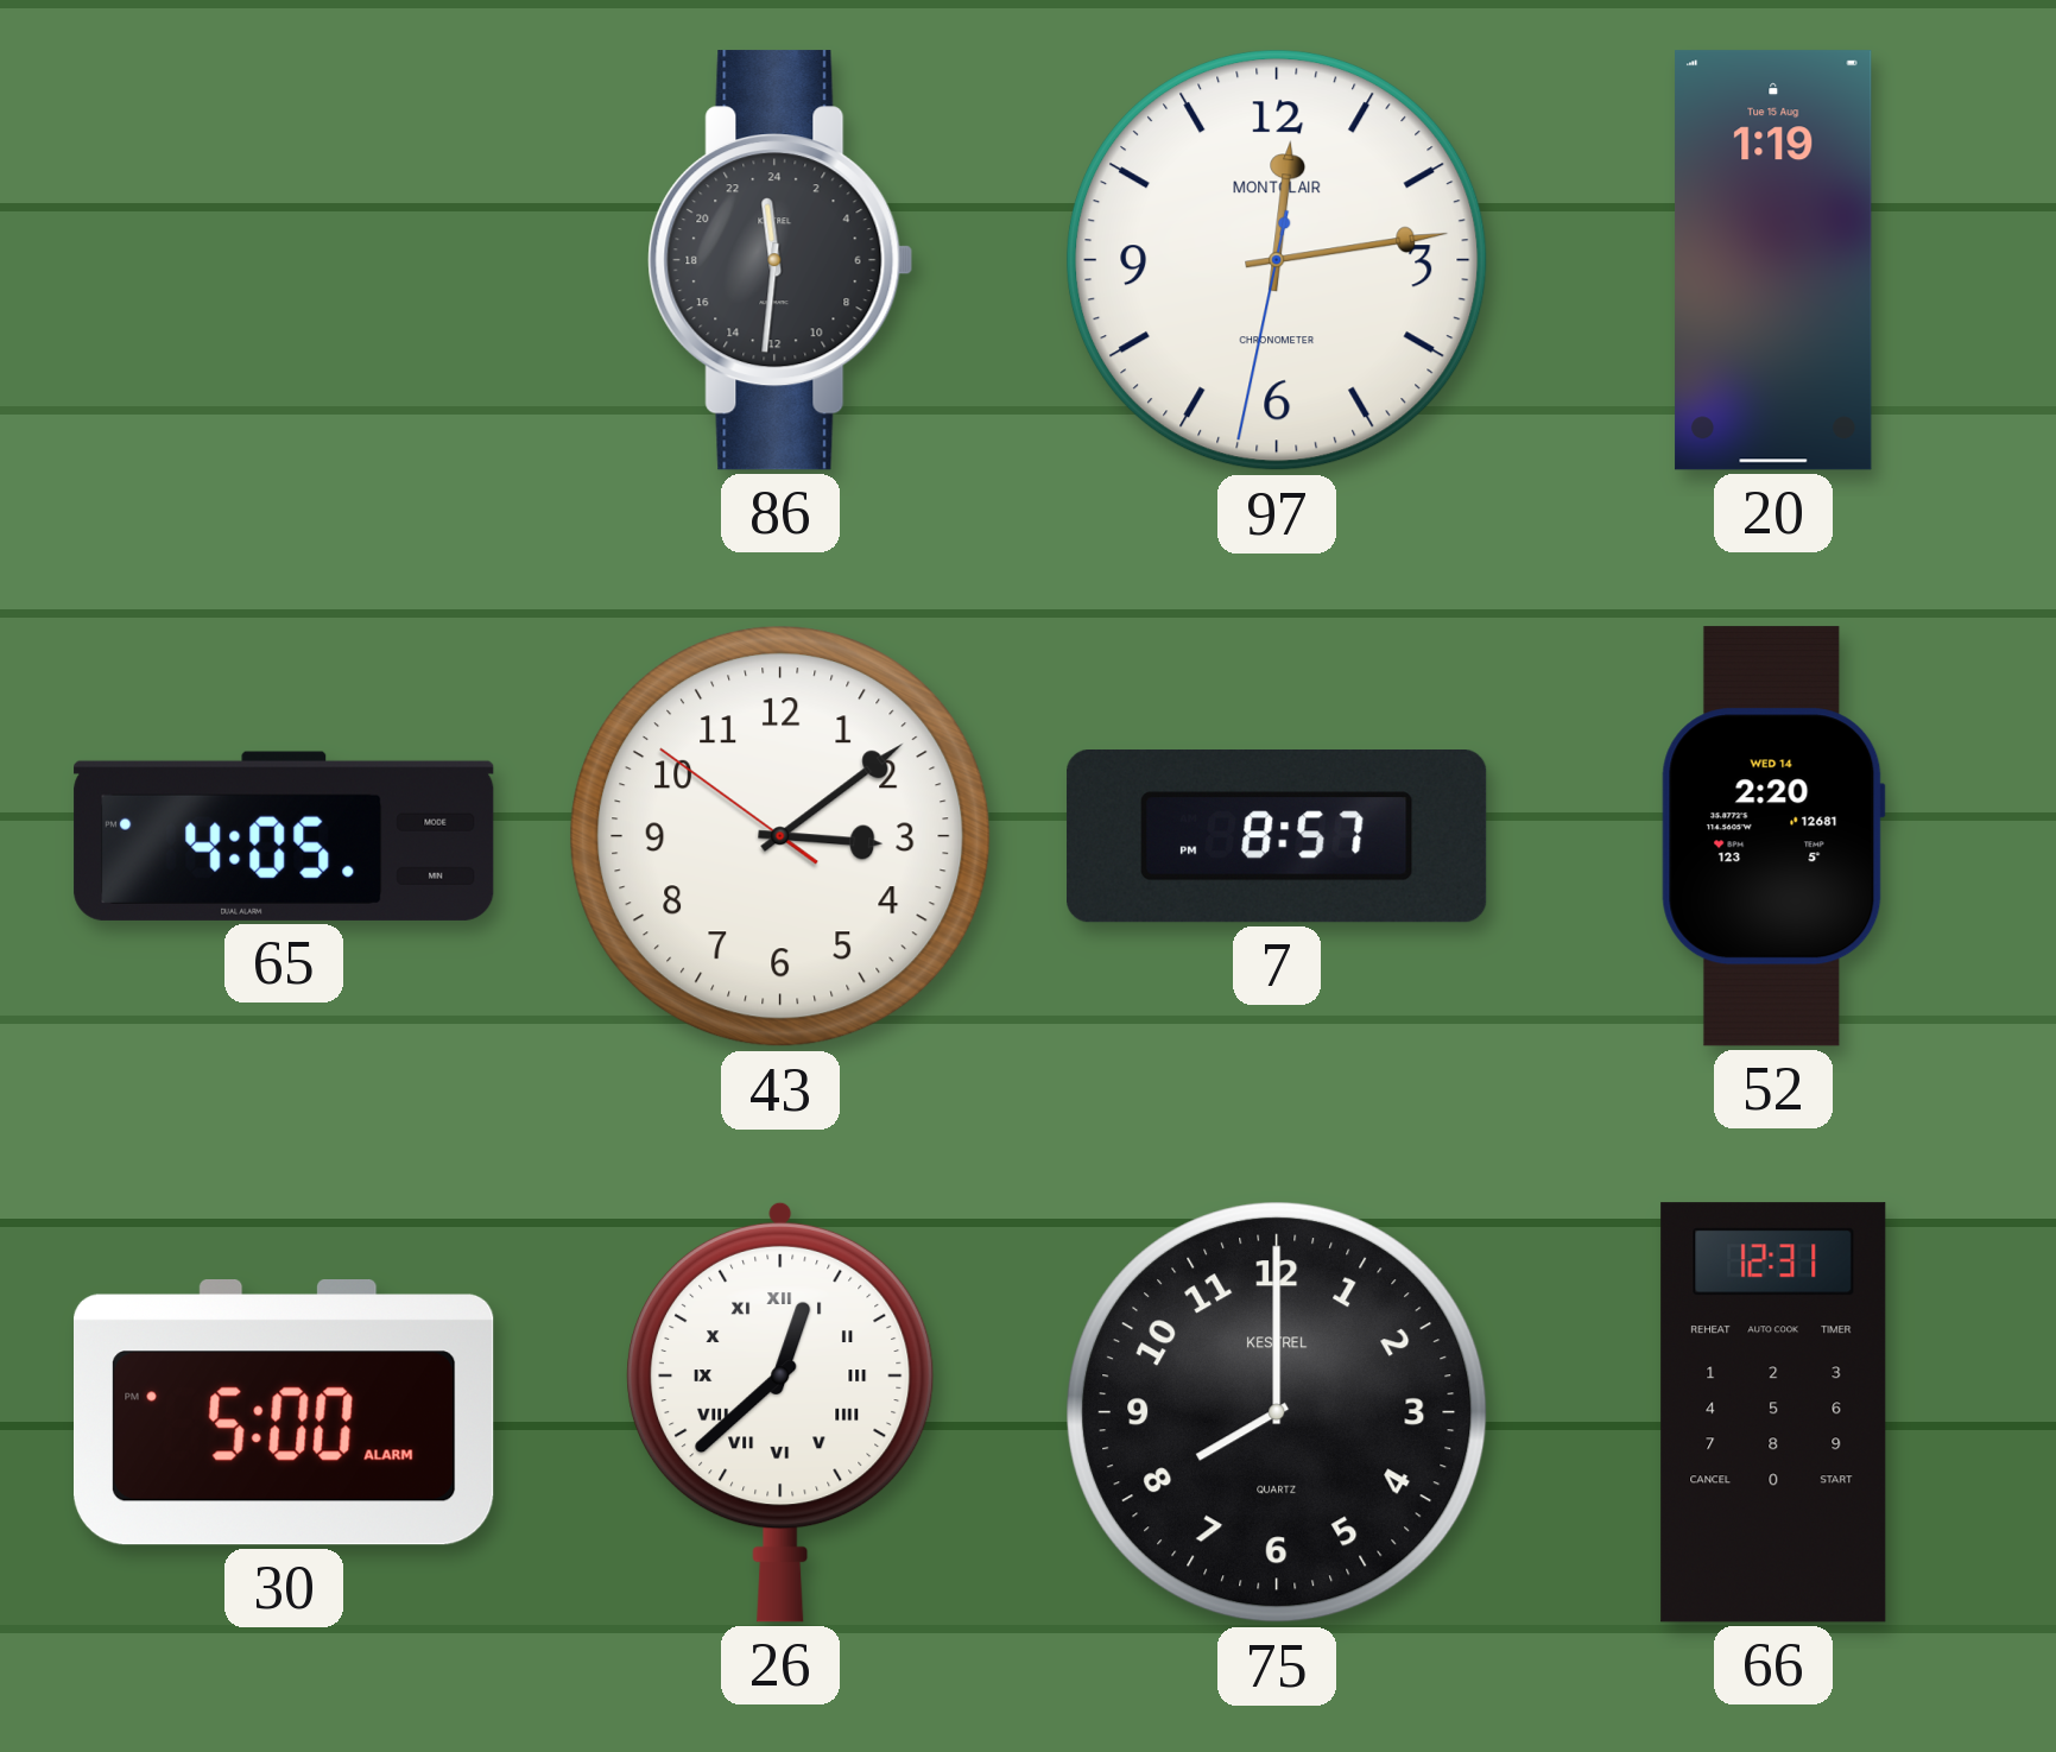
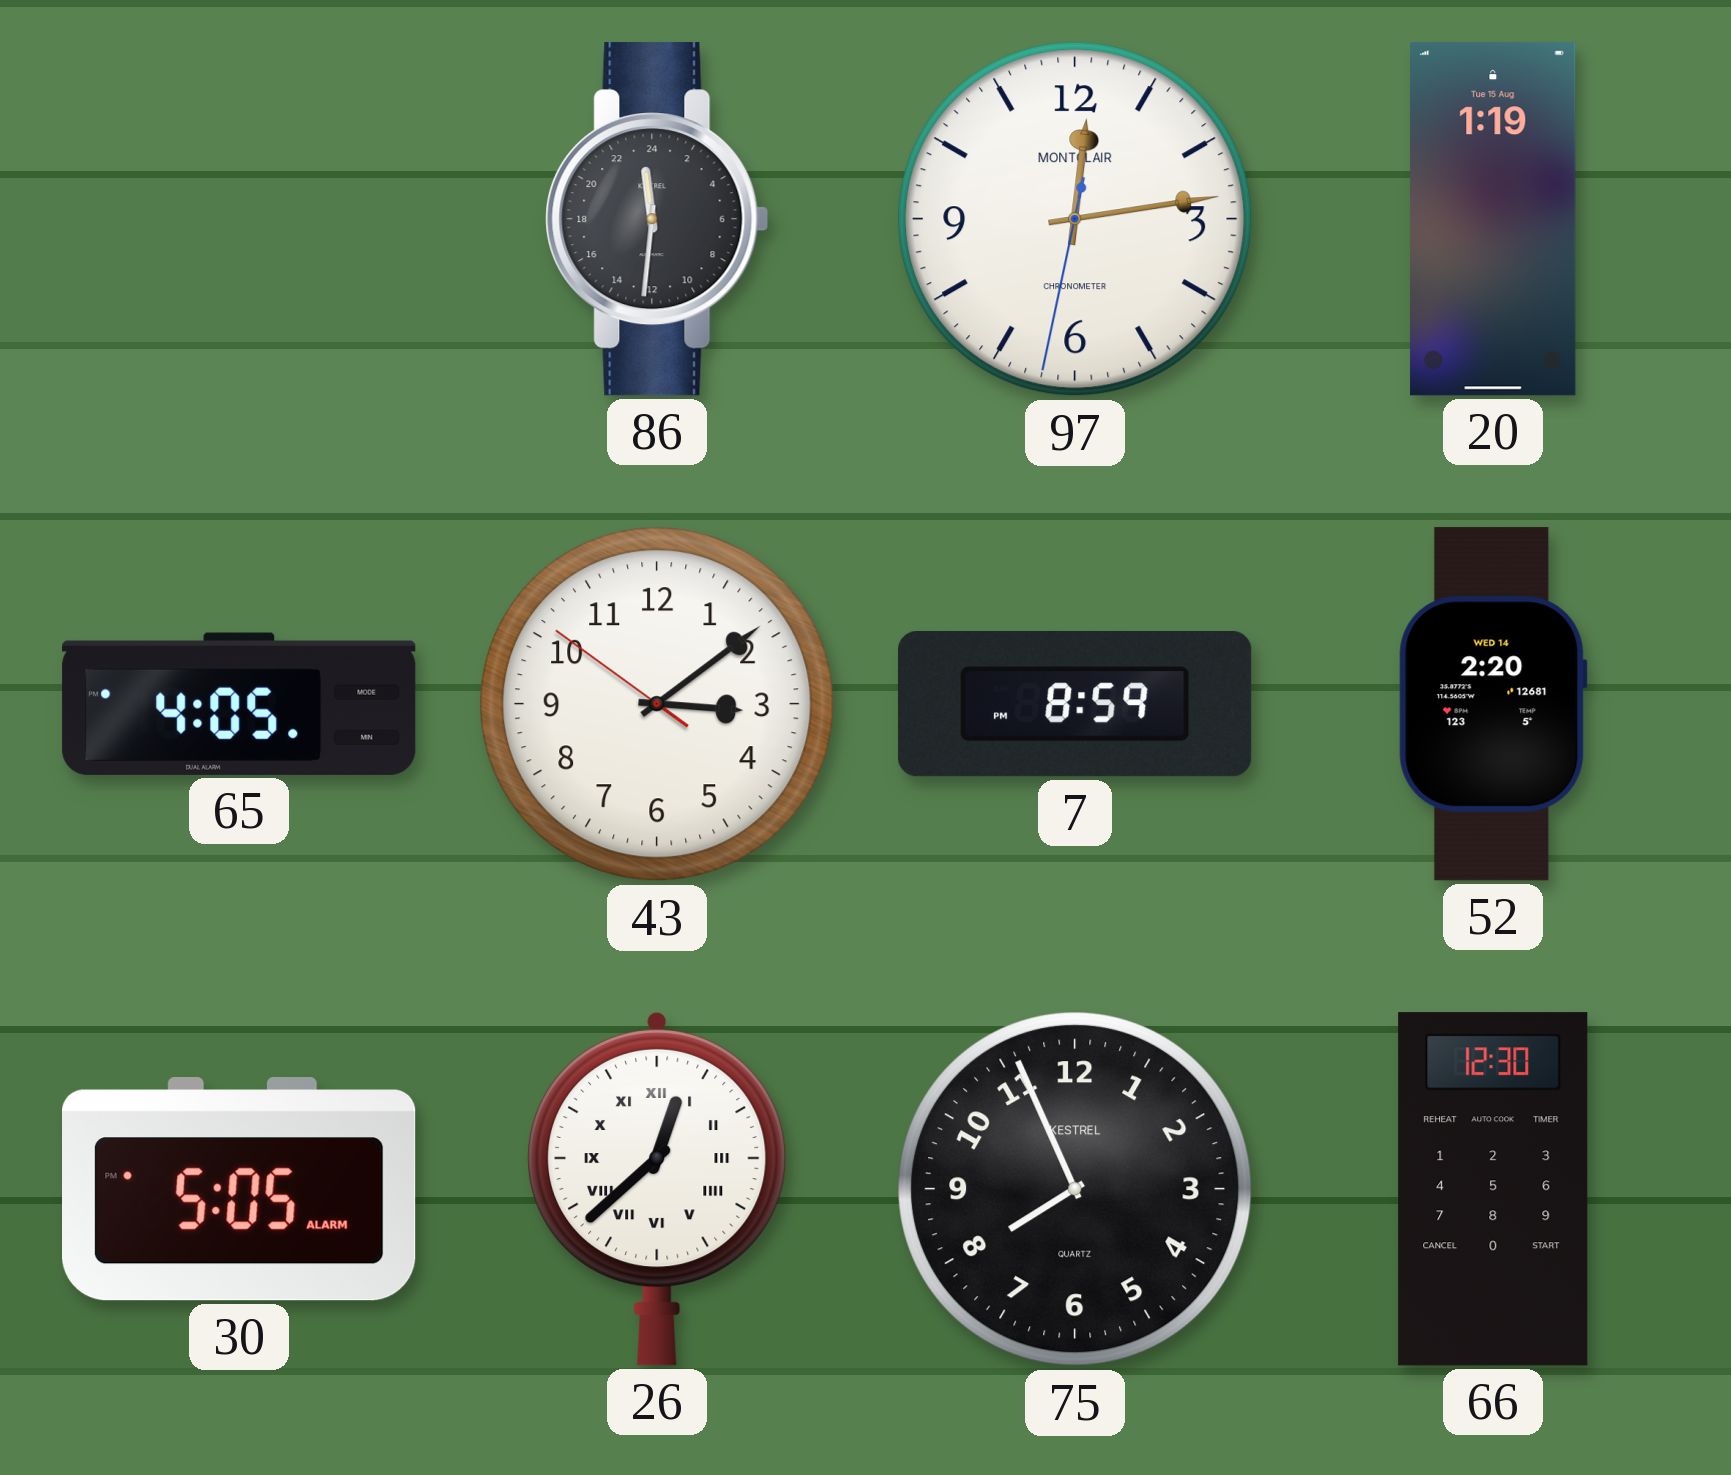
7: 8:57 -> 8:59
30: 5:00 -> 5:05
75: 8:00 -> 7:56
66: 12:31 -> 12:30
